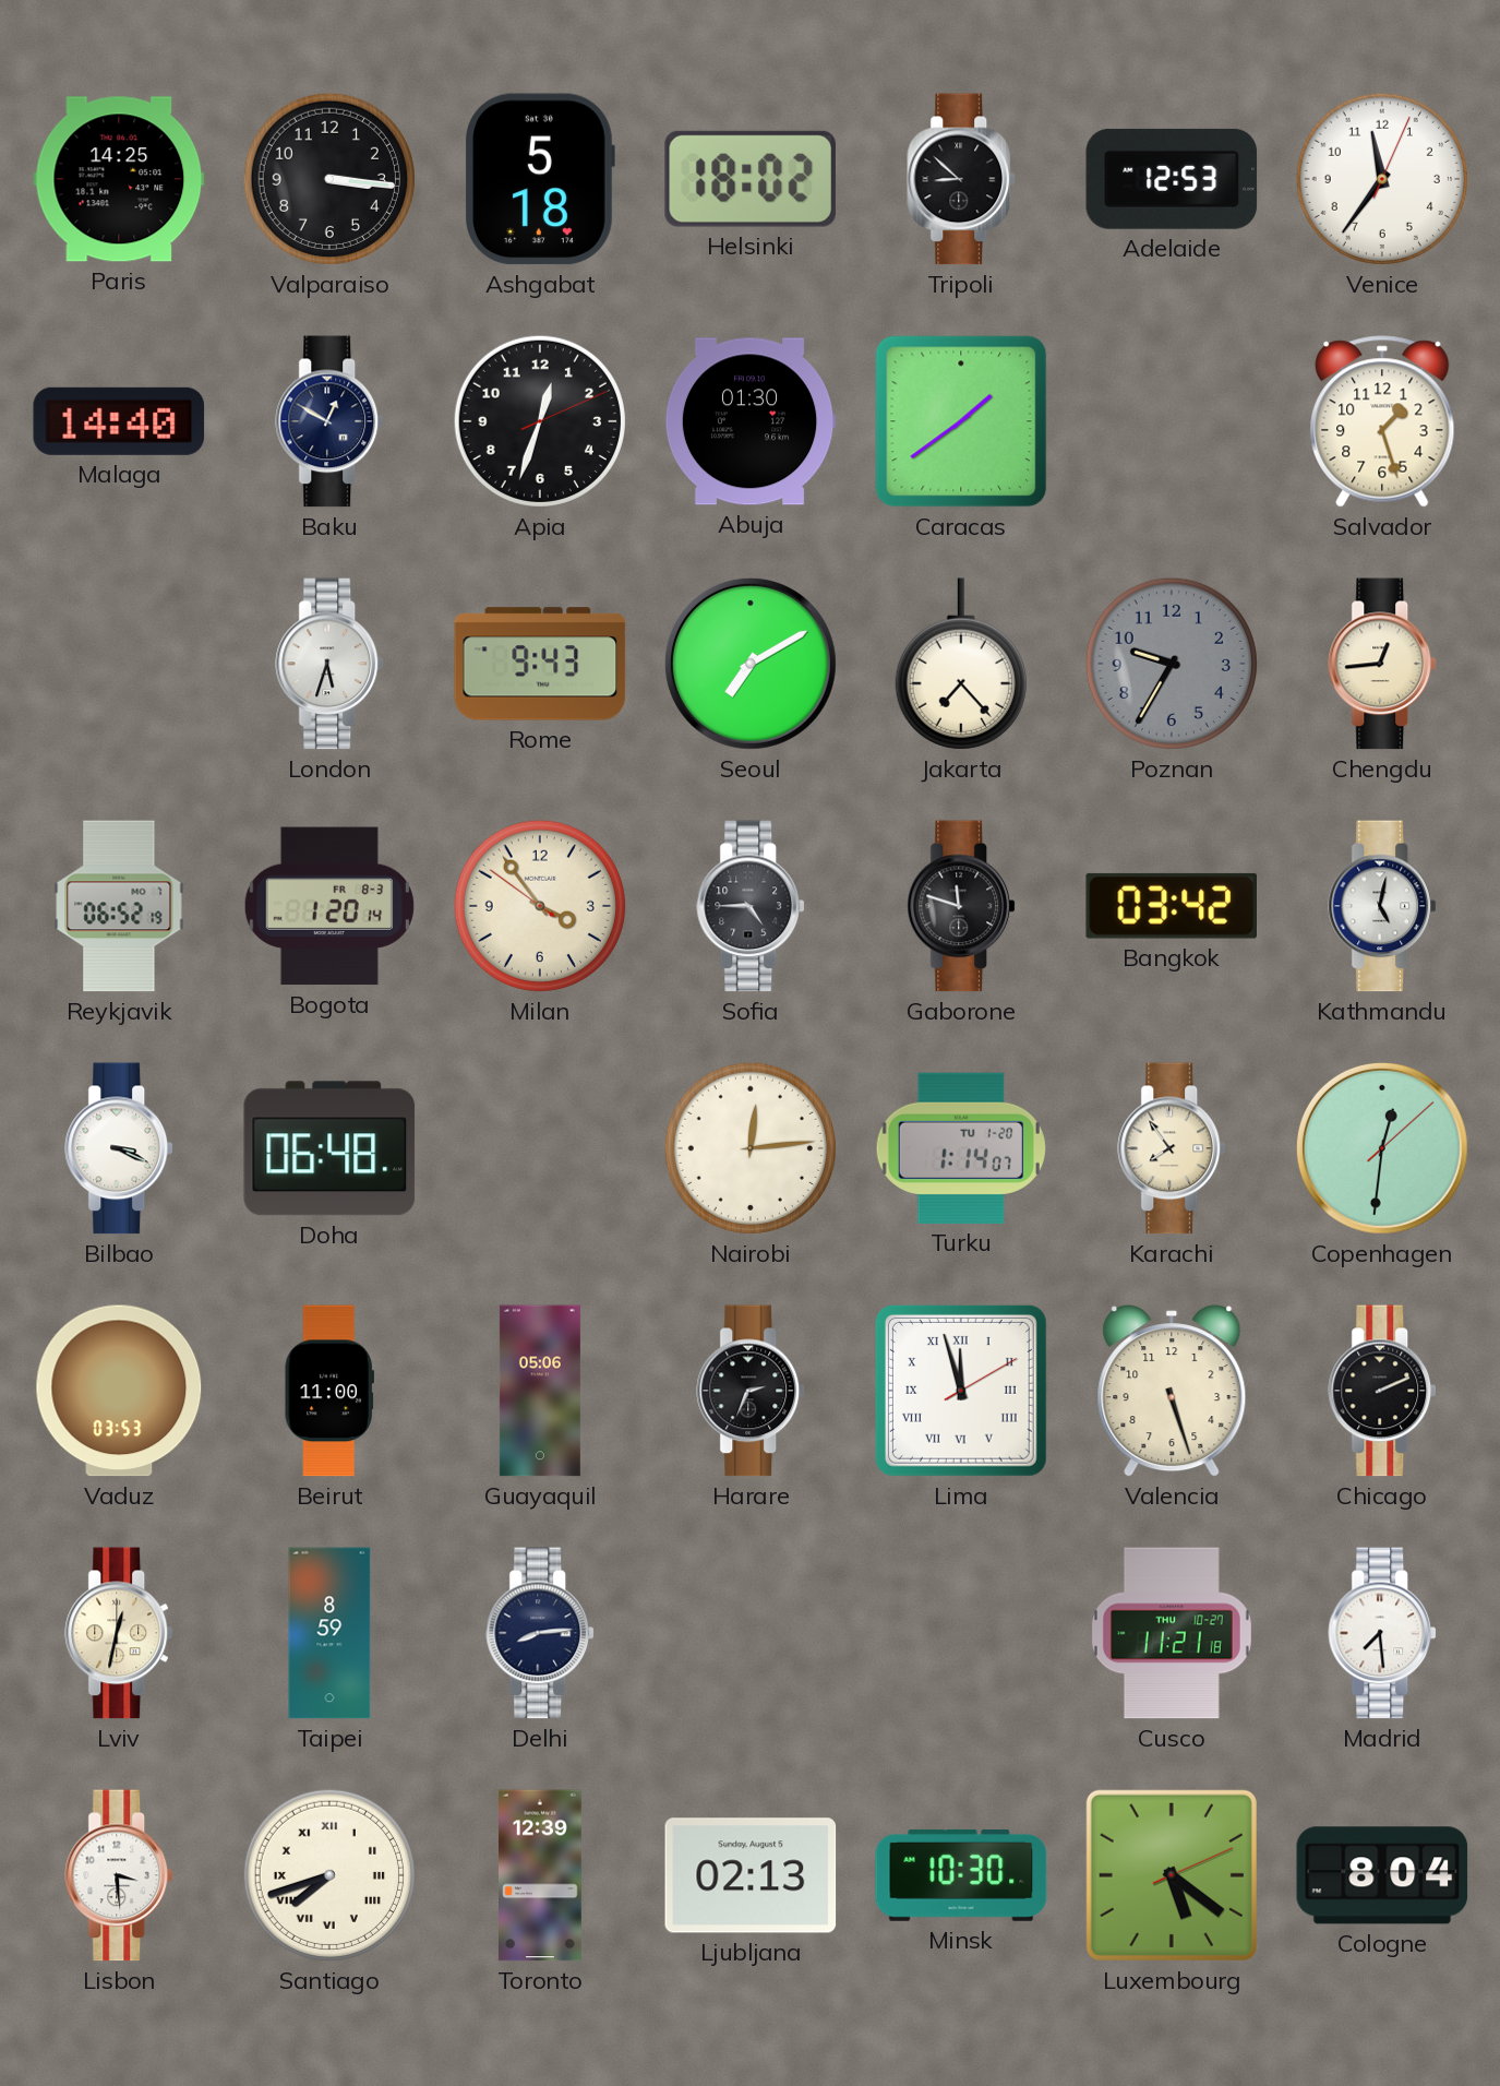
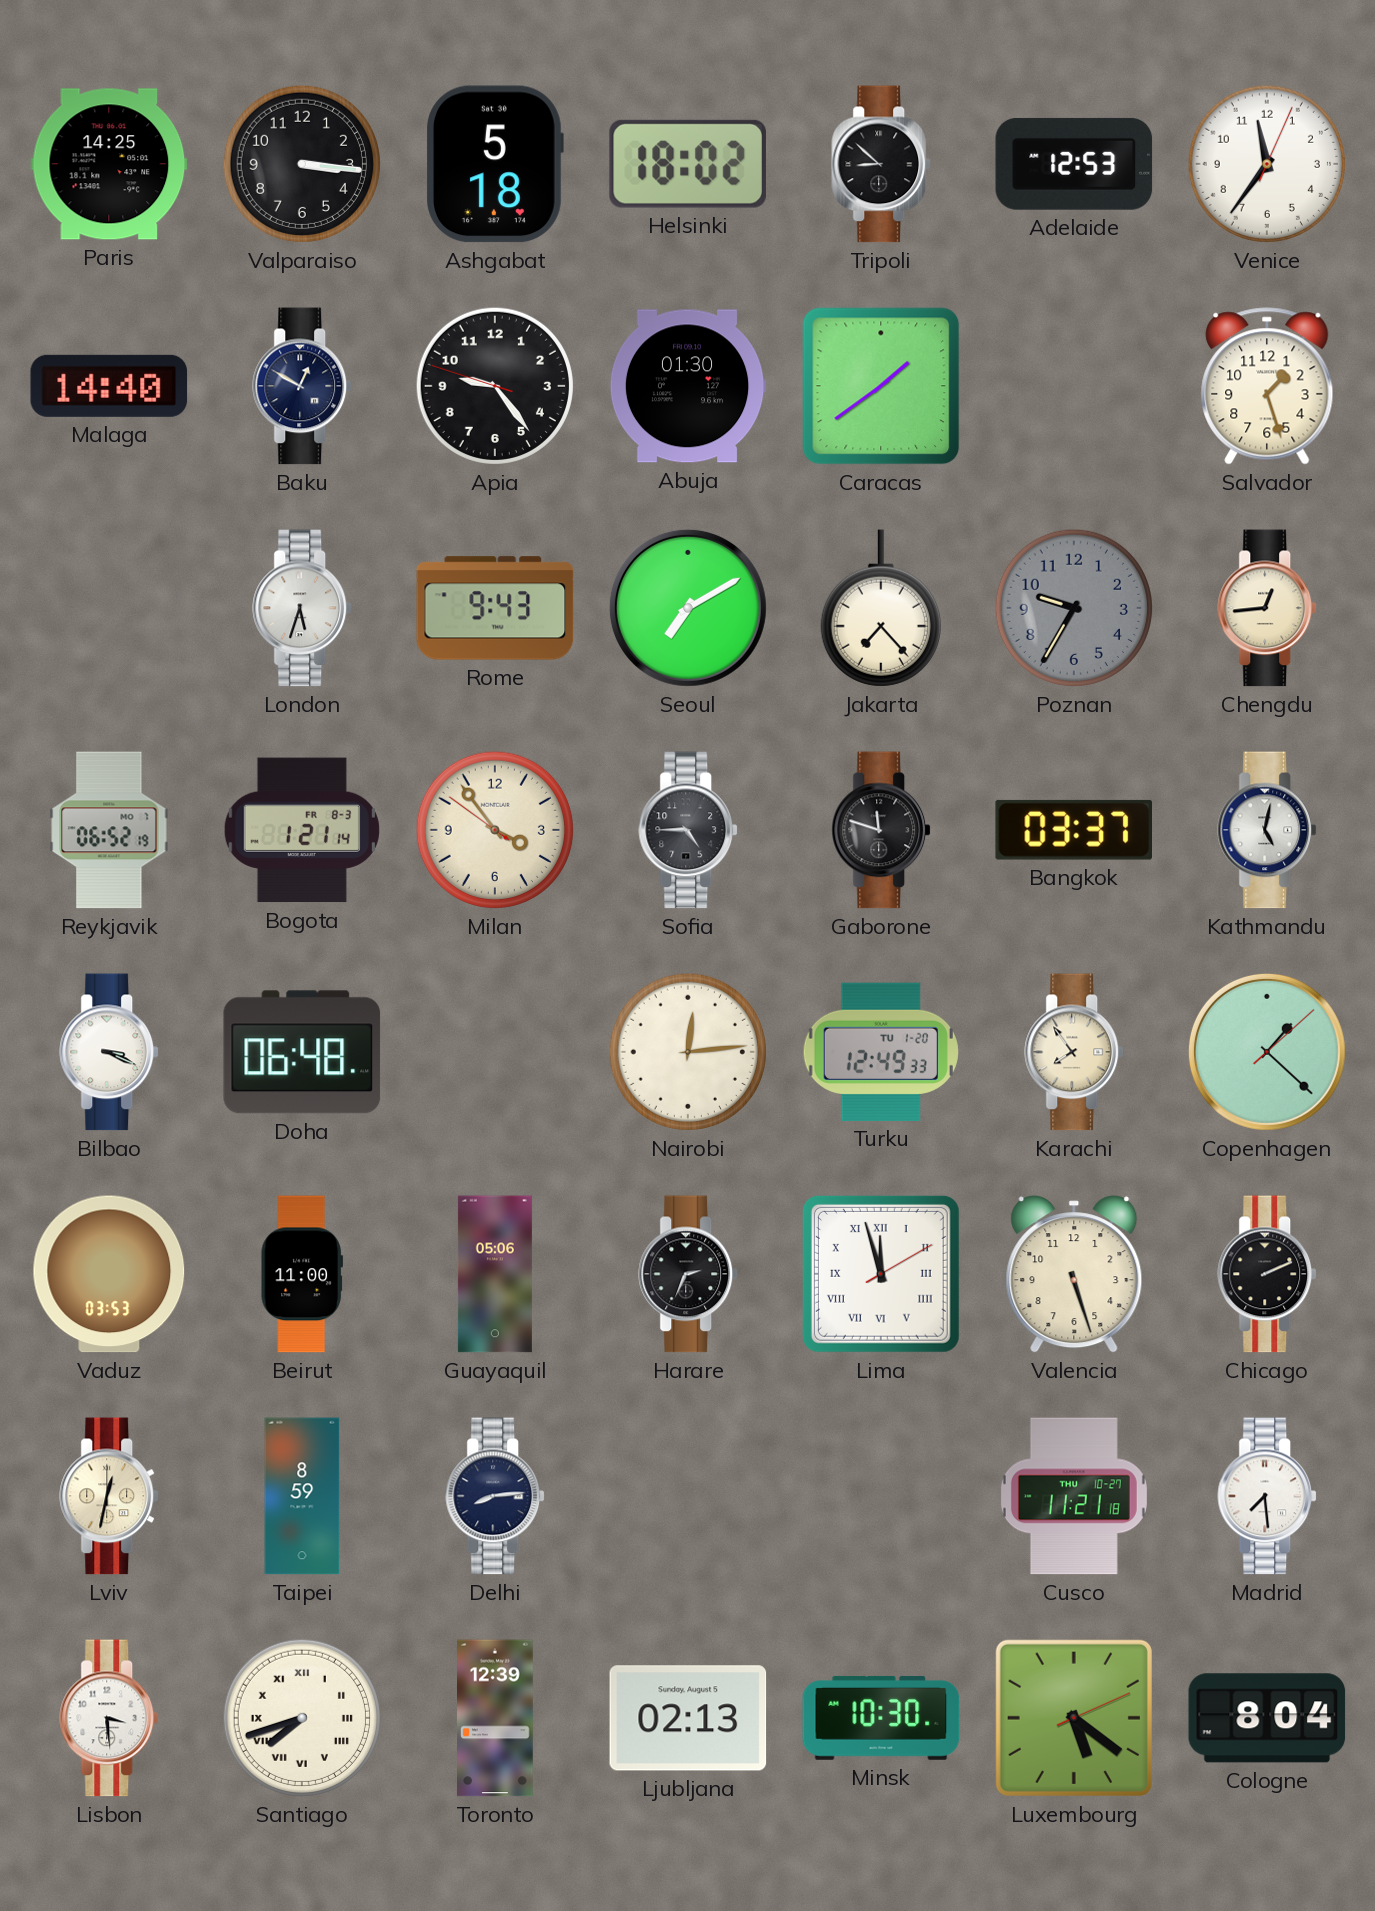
Apia: 12:33 -> 9:23
Bogota: 1:20 -> 1:21
Bangkok: 03:42 -> 03:37
Turku: 1:14 -> 12:49
Copenhagen: 12:31 -> 1:22
